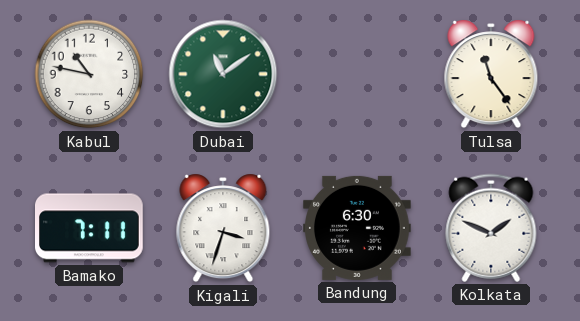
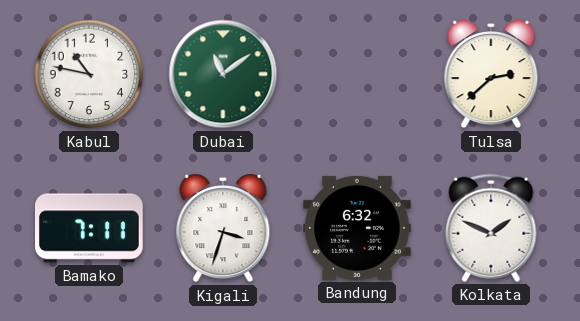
Tulsa: 11:24 -> 2:38
Bandung: 6:30 -> 6:32
